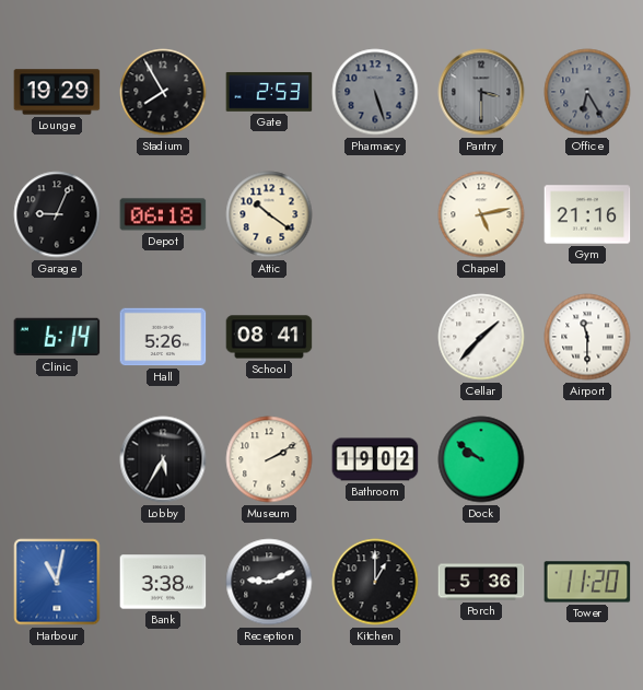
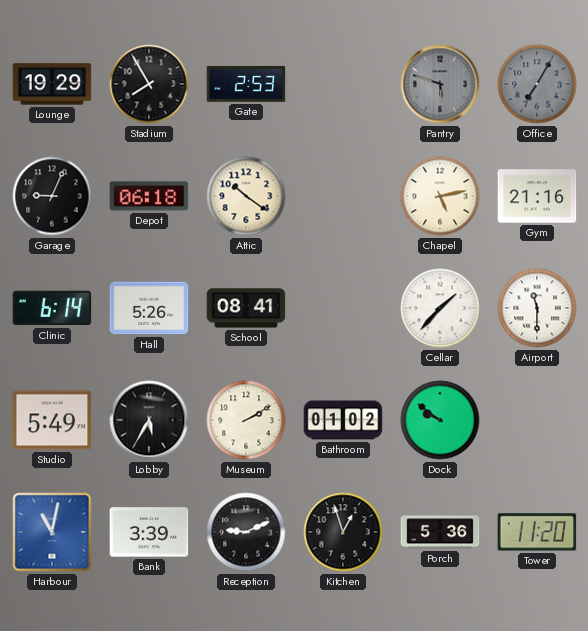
Pharmacy: 5:27 -> none
Pantry: 3:30 -> 5:48
Office: 6:25 -> 7:05
Studio: none -> 5:49
Bathroom: 19:02 -> 01:02
Bank: 3:38 -> 3:39
Kitchen: 1:00 -> 12:57
